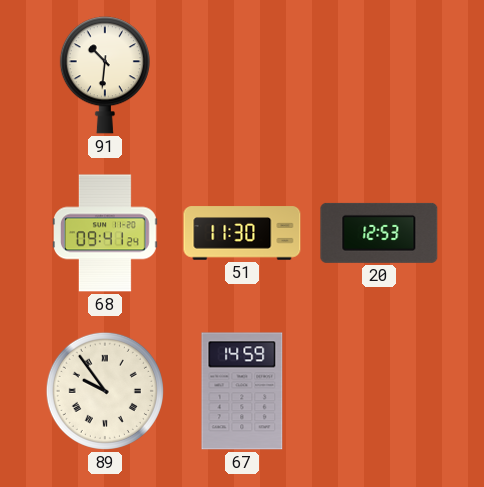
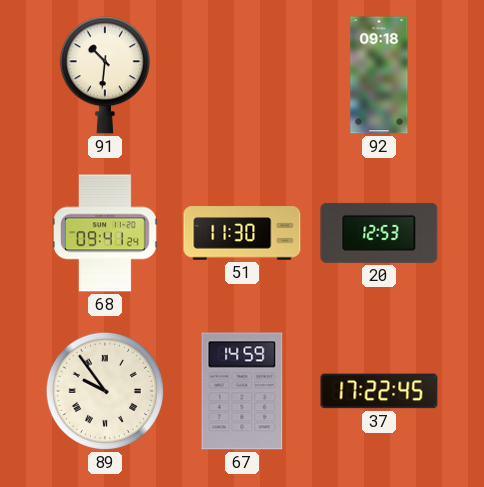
92: none -> 09:18
37: none -> 17:22
